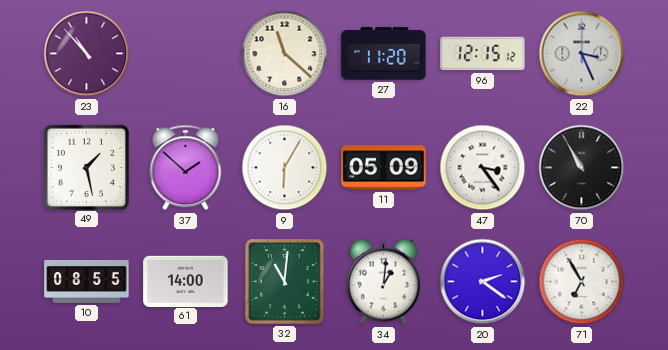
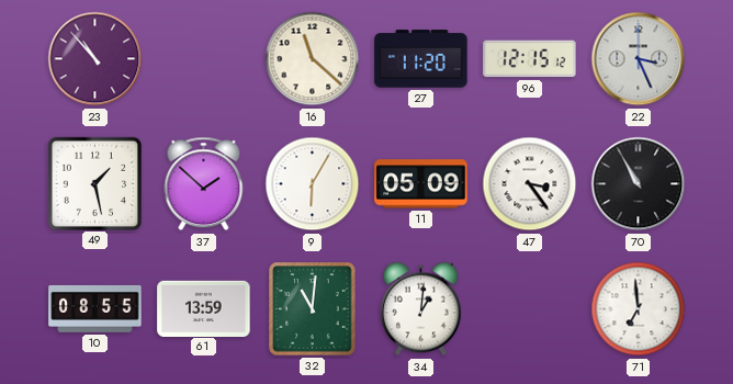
61: 14:00 -> 13:59
20: 2:21 -> none
71: 6:55 -> 6:59
